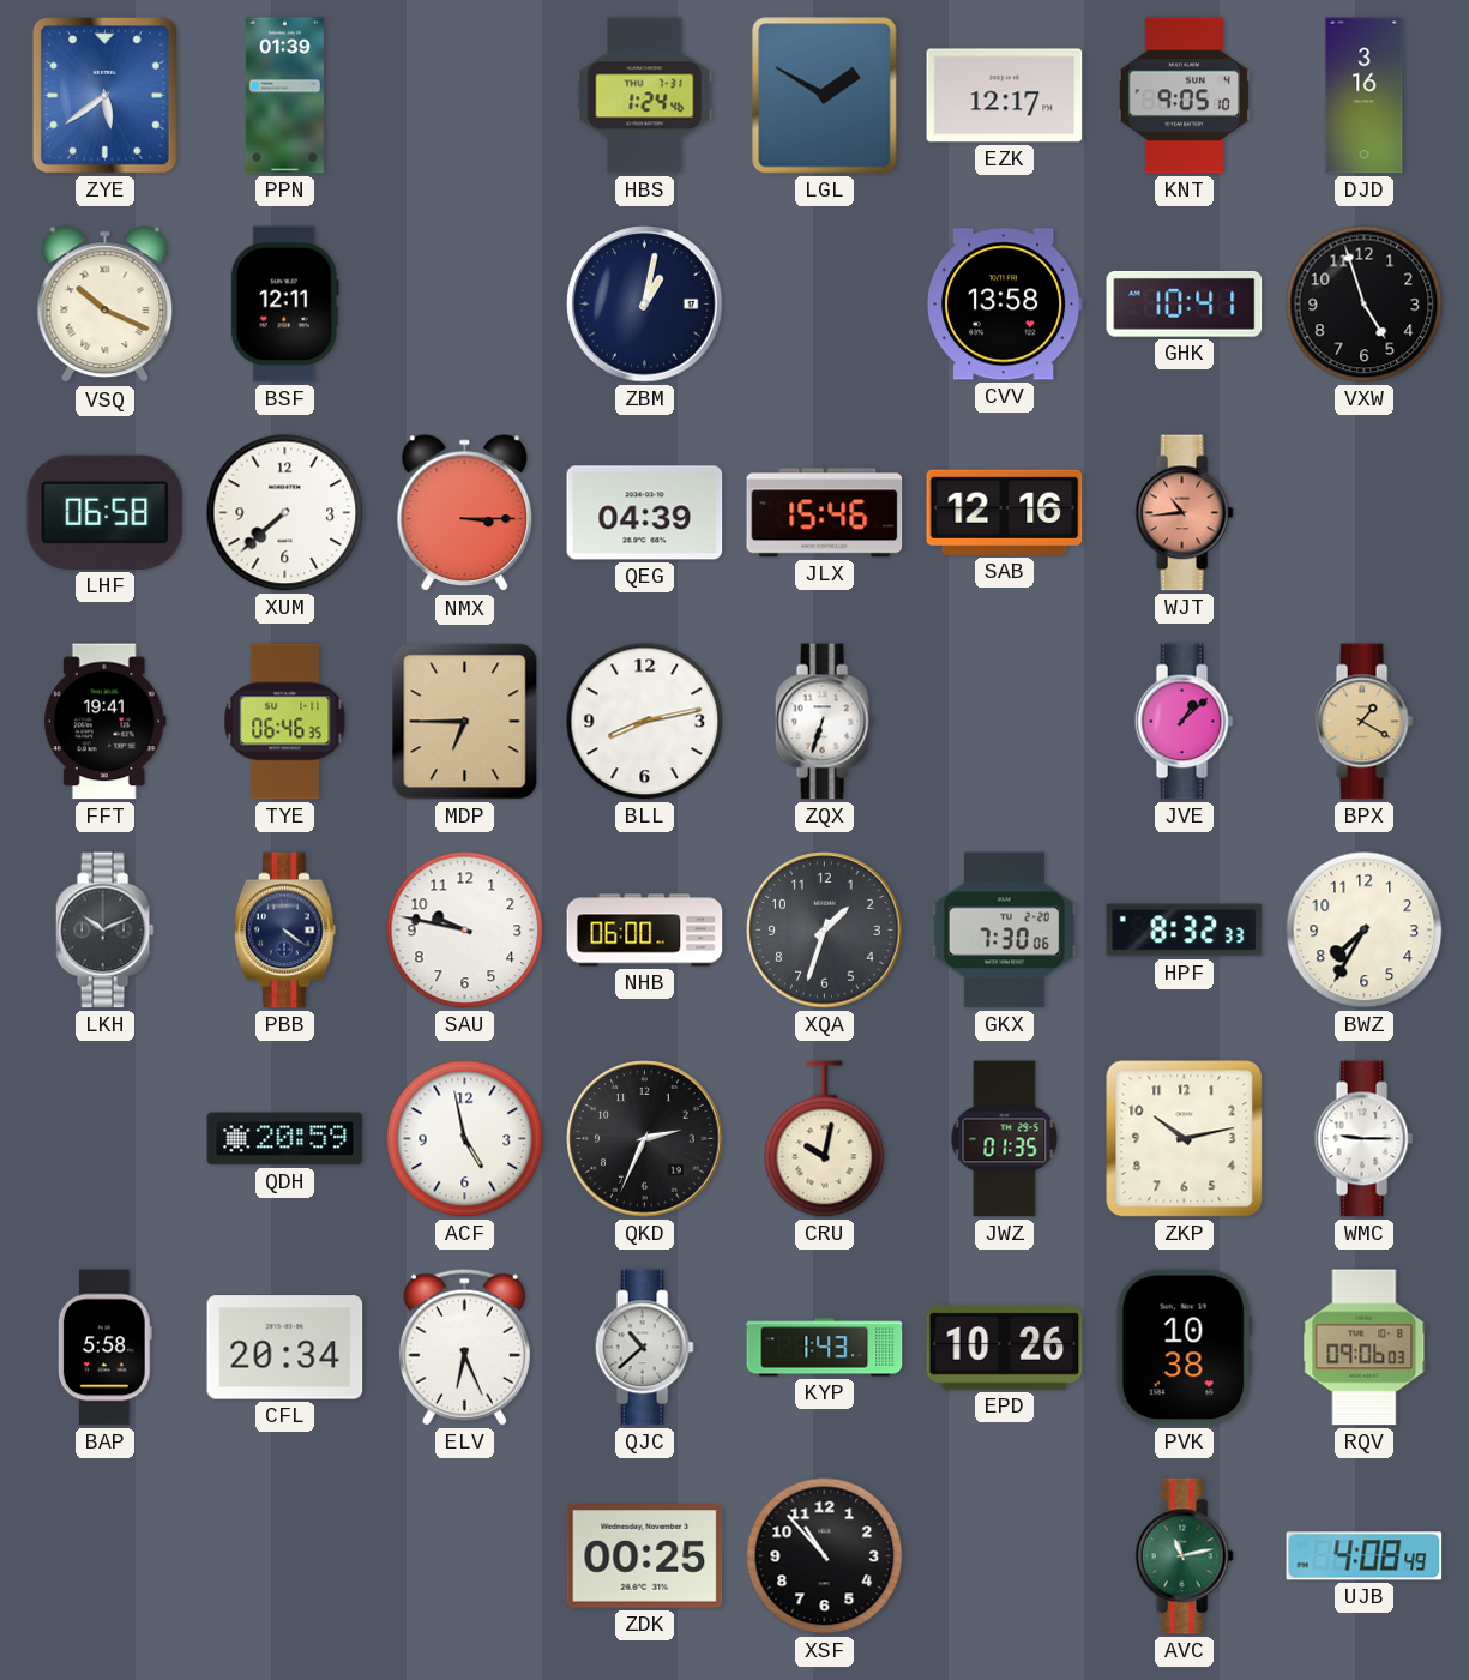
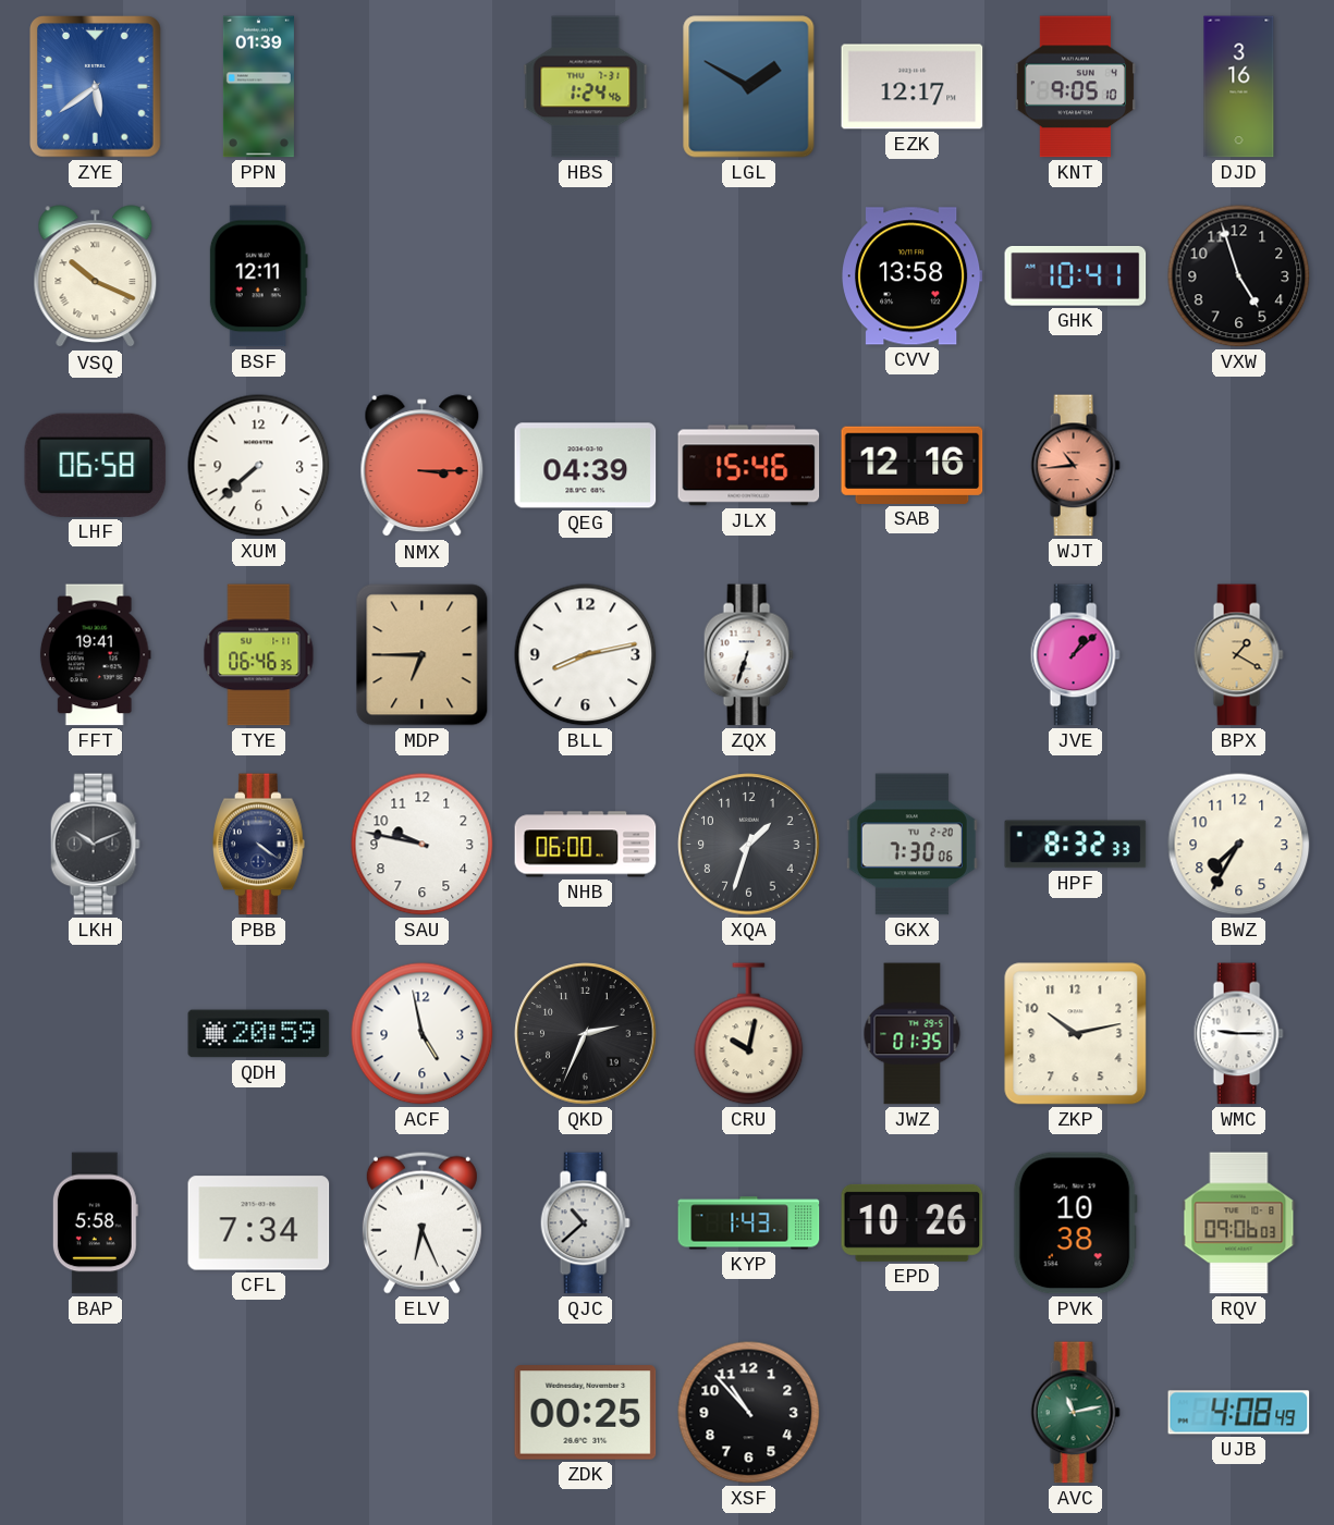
ZBM: 1:02 -> none
CFL: 20:34 -> 7:34
